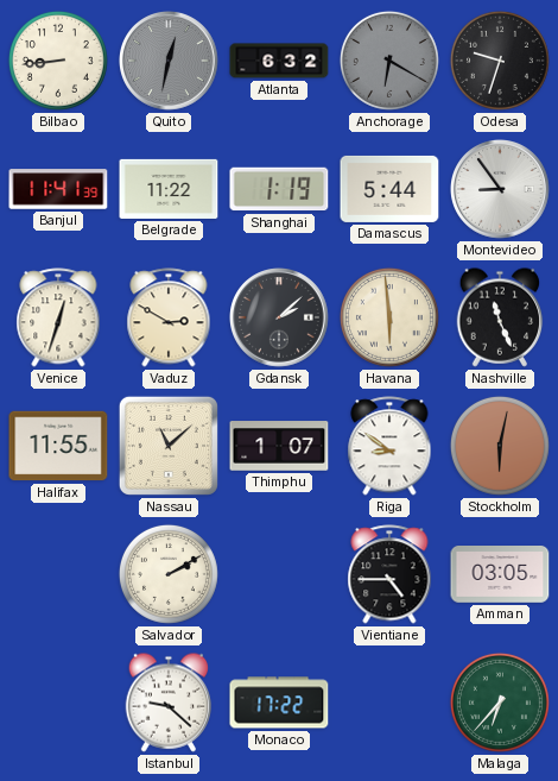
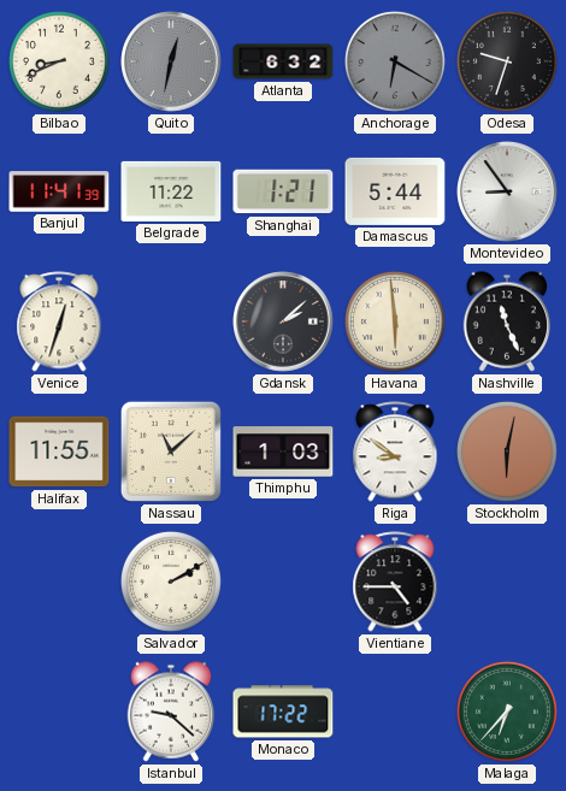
Bilbao: 8:44 -> 8:41
Shanghai: 1:19 -> 1:21
Vaduz: 2:50 -> none
Thimphu: 1:07 -> 1:03
Amman: 03:05 -> none
